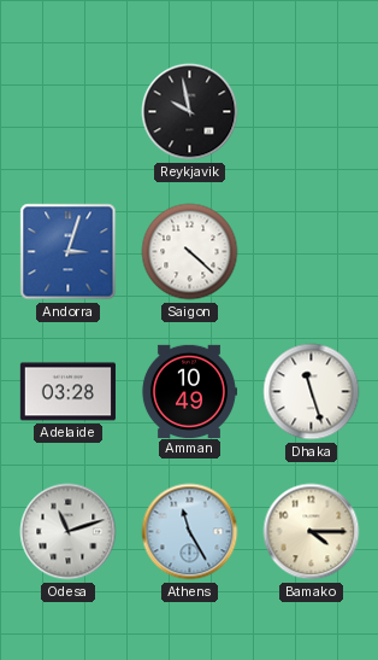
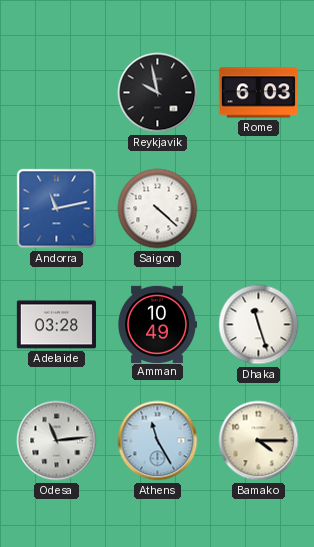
Rome: none -> 6:03
Andorra: 3:03 -> 11:13
Odesa: 11:12 -> 11:14
